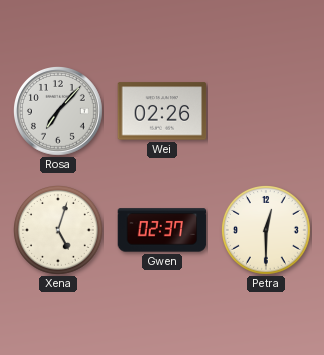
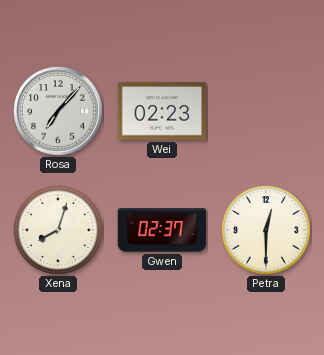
Wei: 02:26 -> 02:23
Xena: 5:03 -> 8:03
